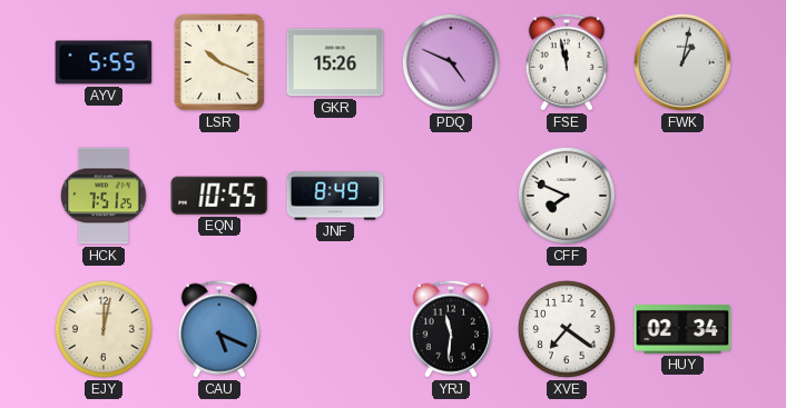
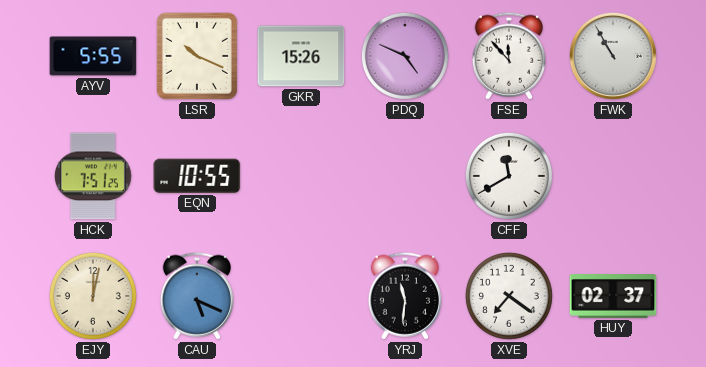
FSE: 11:58 -> 11:53
FWK: 1:02 -> 10:55
JNF: 8:49 -> none
CFF: 7:49 -> 11:40
HUY: 02:34 -> 02:37
